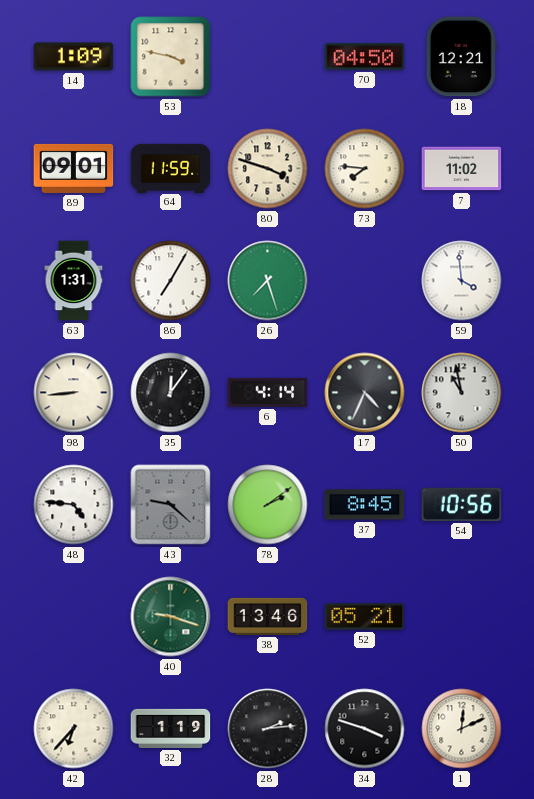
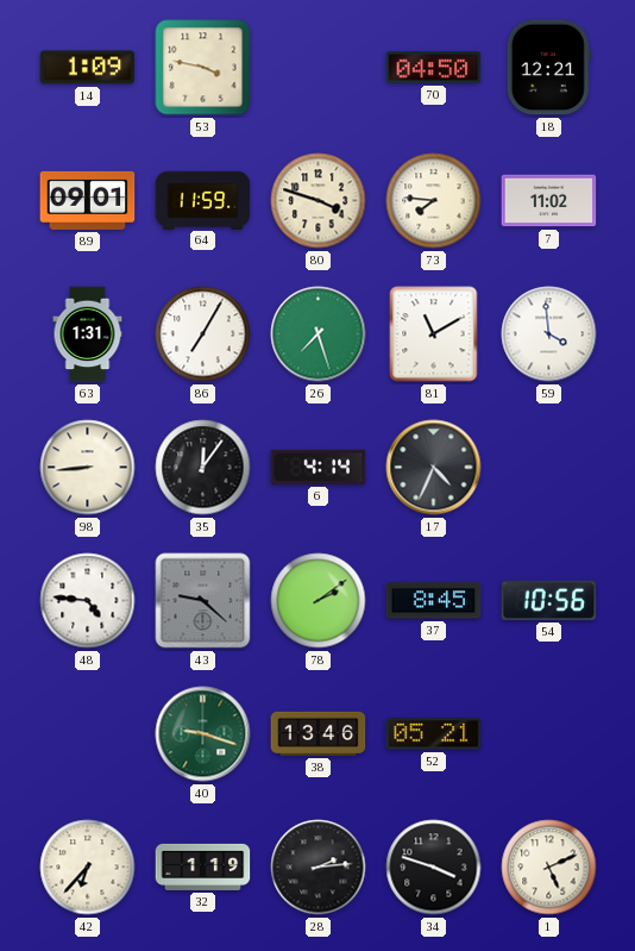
81: none -> 11:10
50: 10:58 -> none
1: 12:11 -> 5:11
